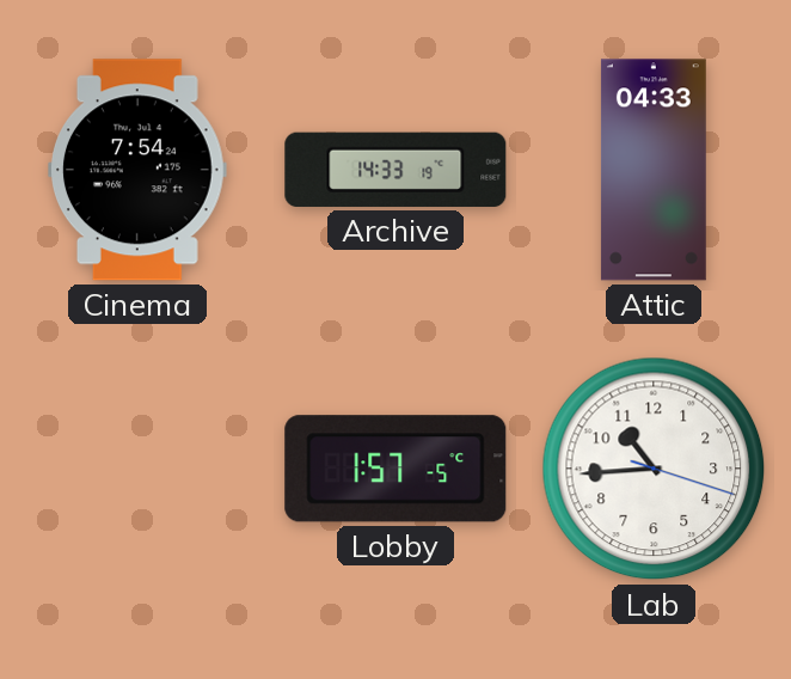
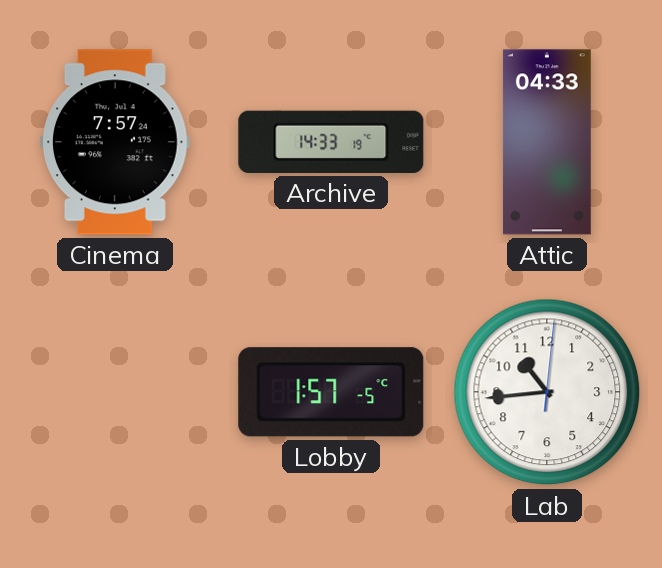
Cinema: 7:54 -> 7:57
Lab: 10:44:18 -> 10:44:01
